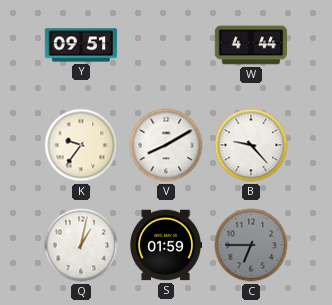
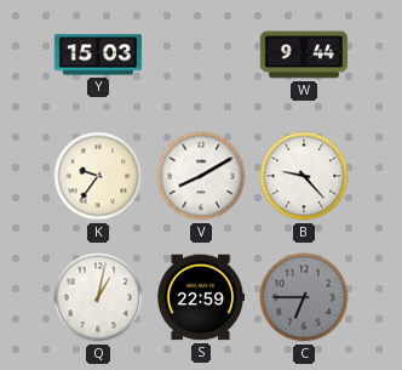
Y: 09:51 -> 15:03
W: 4:44 -> 9:44
S: 01:59 -> 22:59
